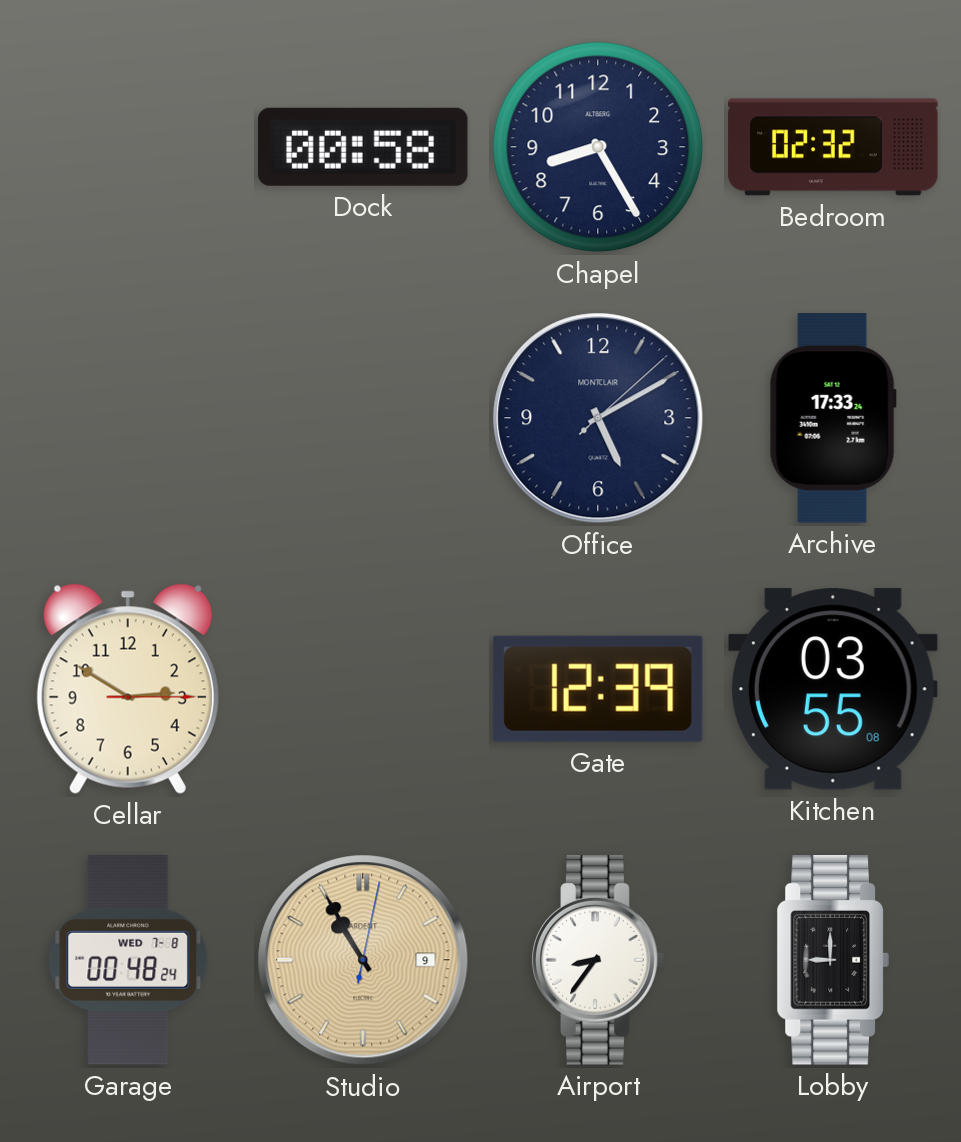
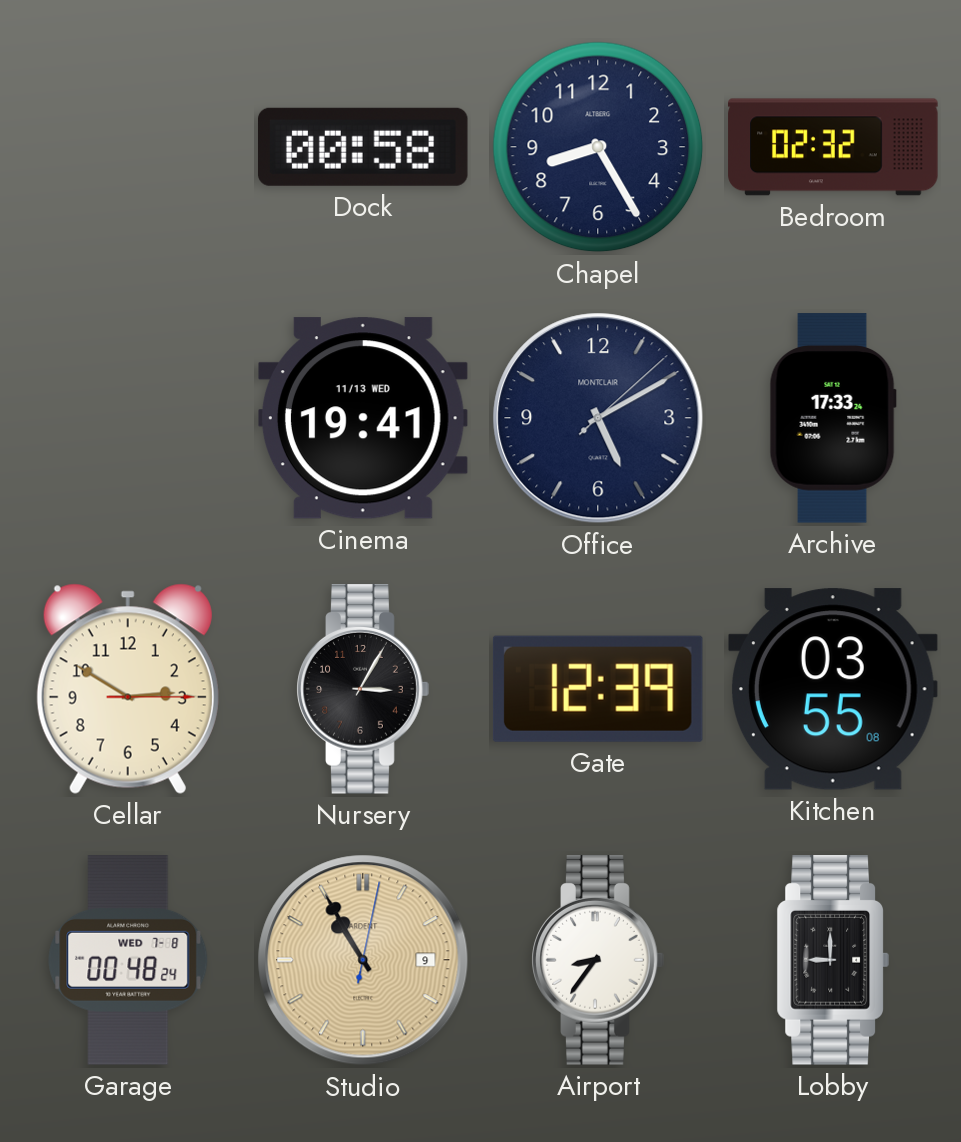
Cinema: none -> 19:41
Nursery: none -> 3:05
